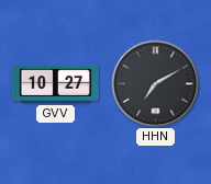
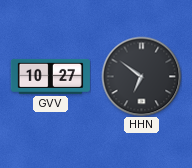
HHN: 7:10 -> 6:51
